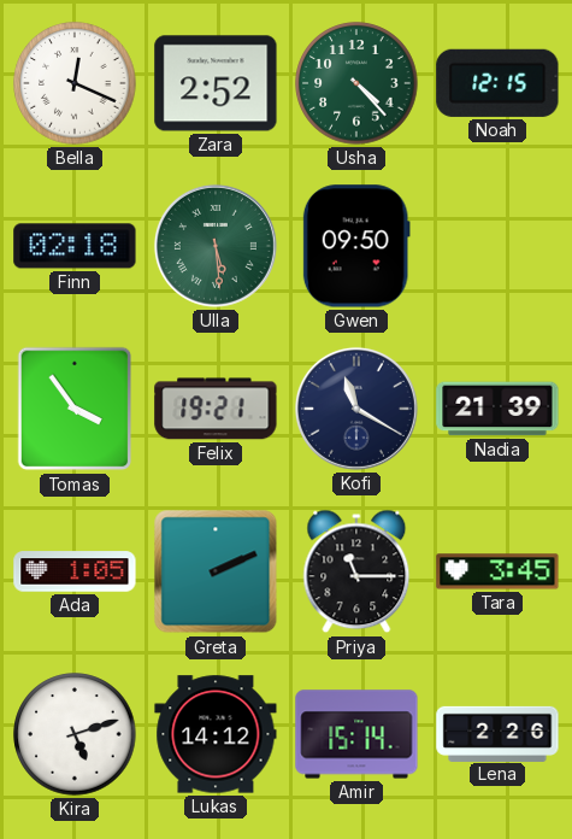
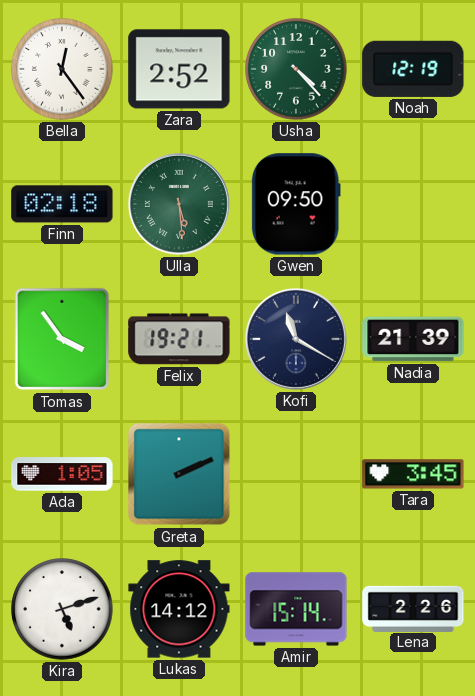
Bella: 12:19 -> 12:24
Noah: 12:15 -> 12:19
Priya: 11:15 -> none
